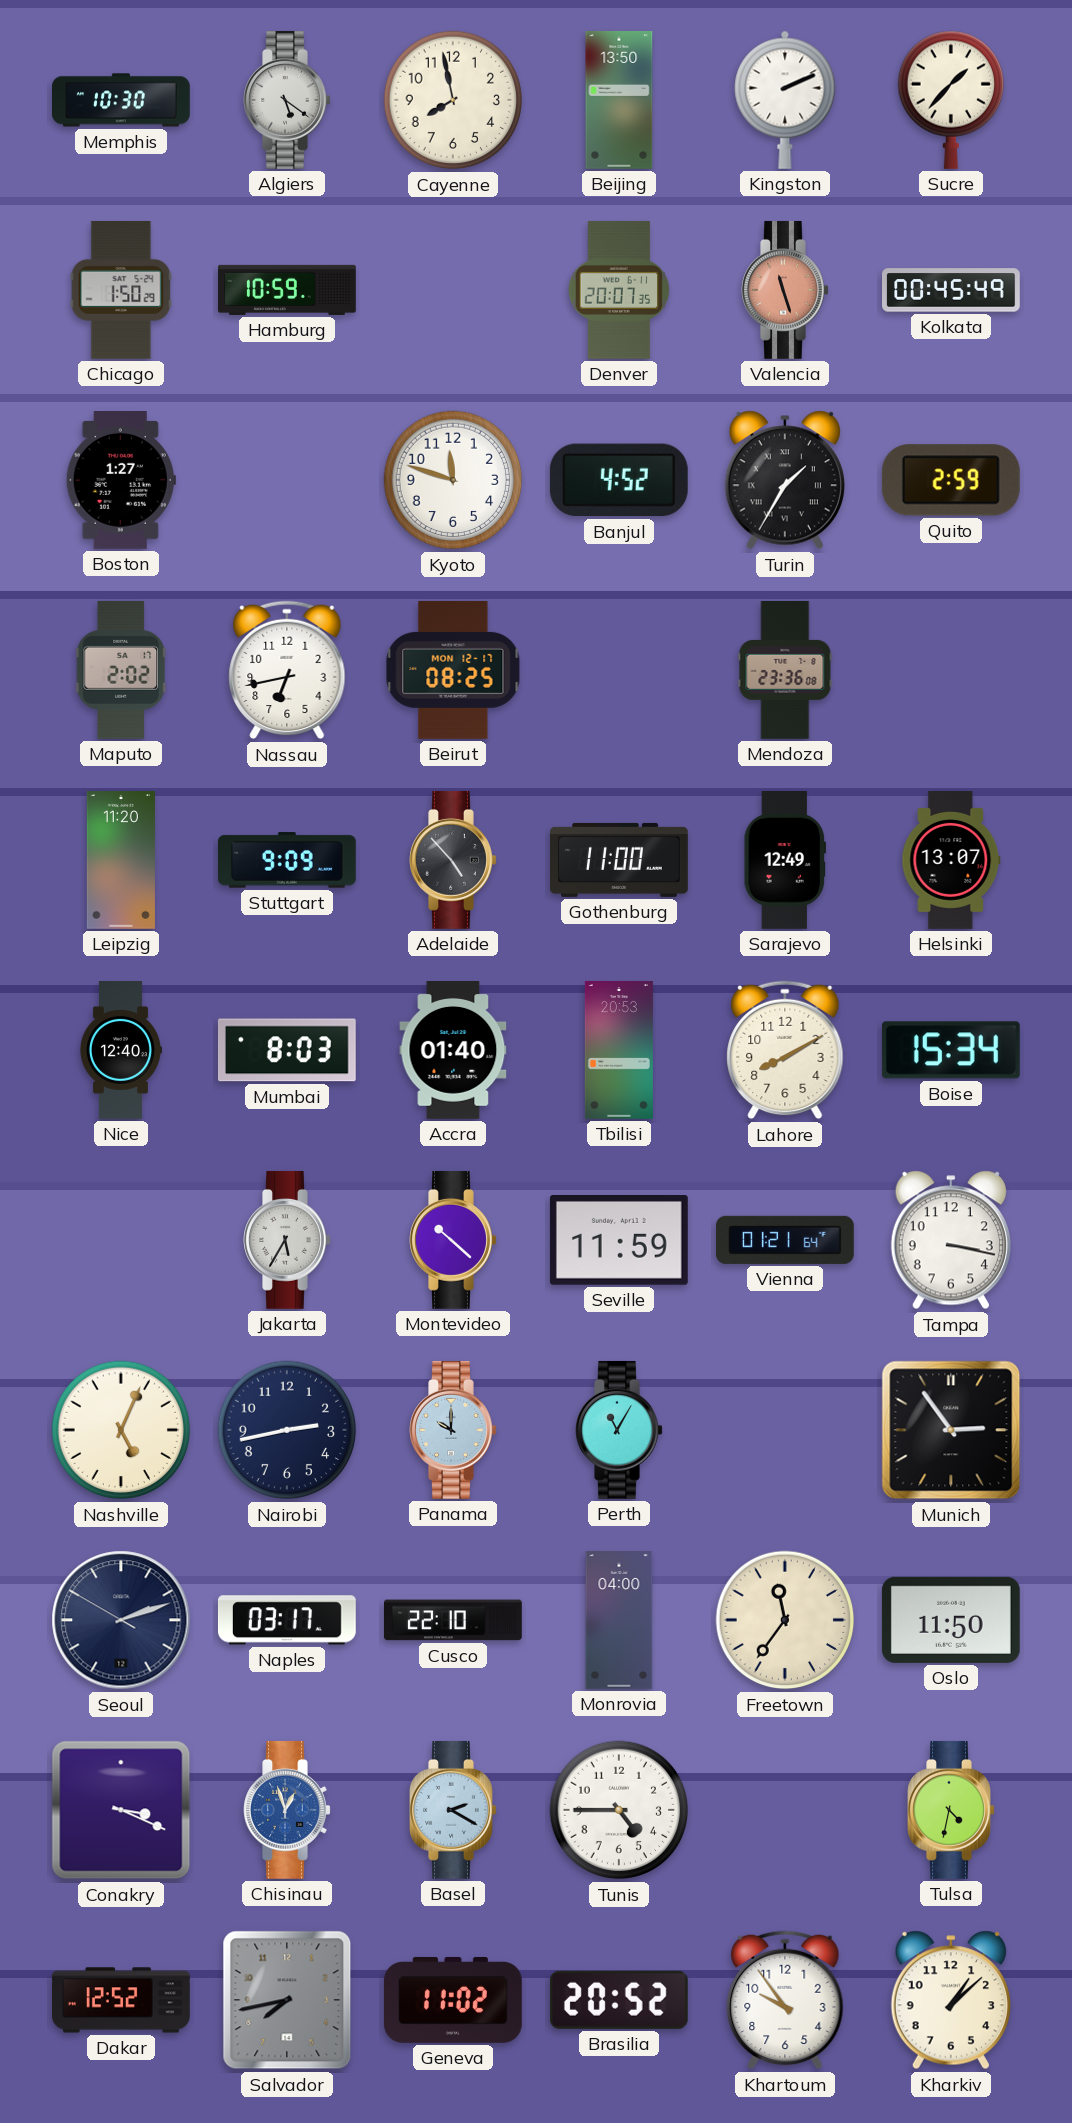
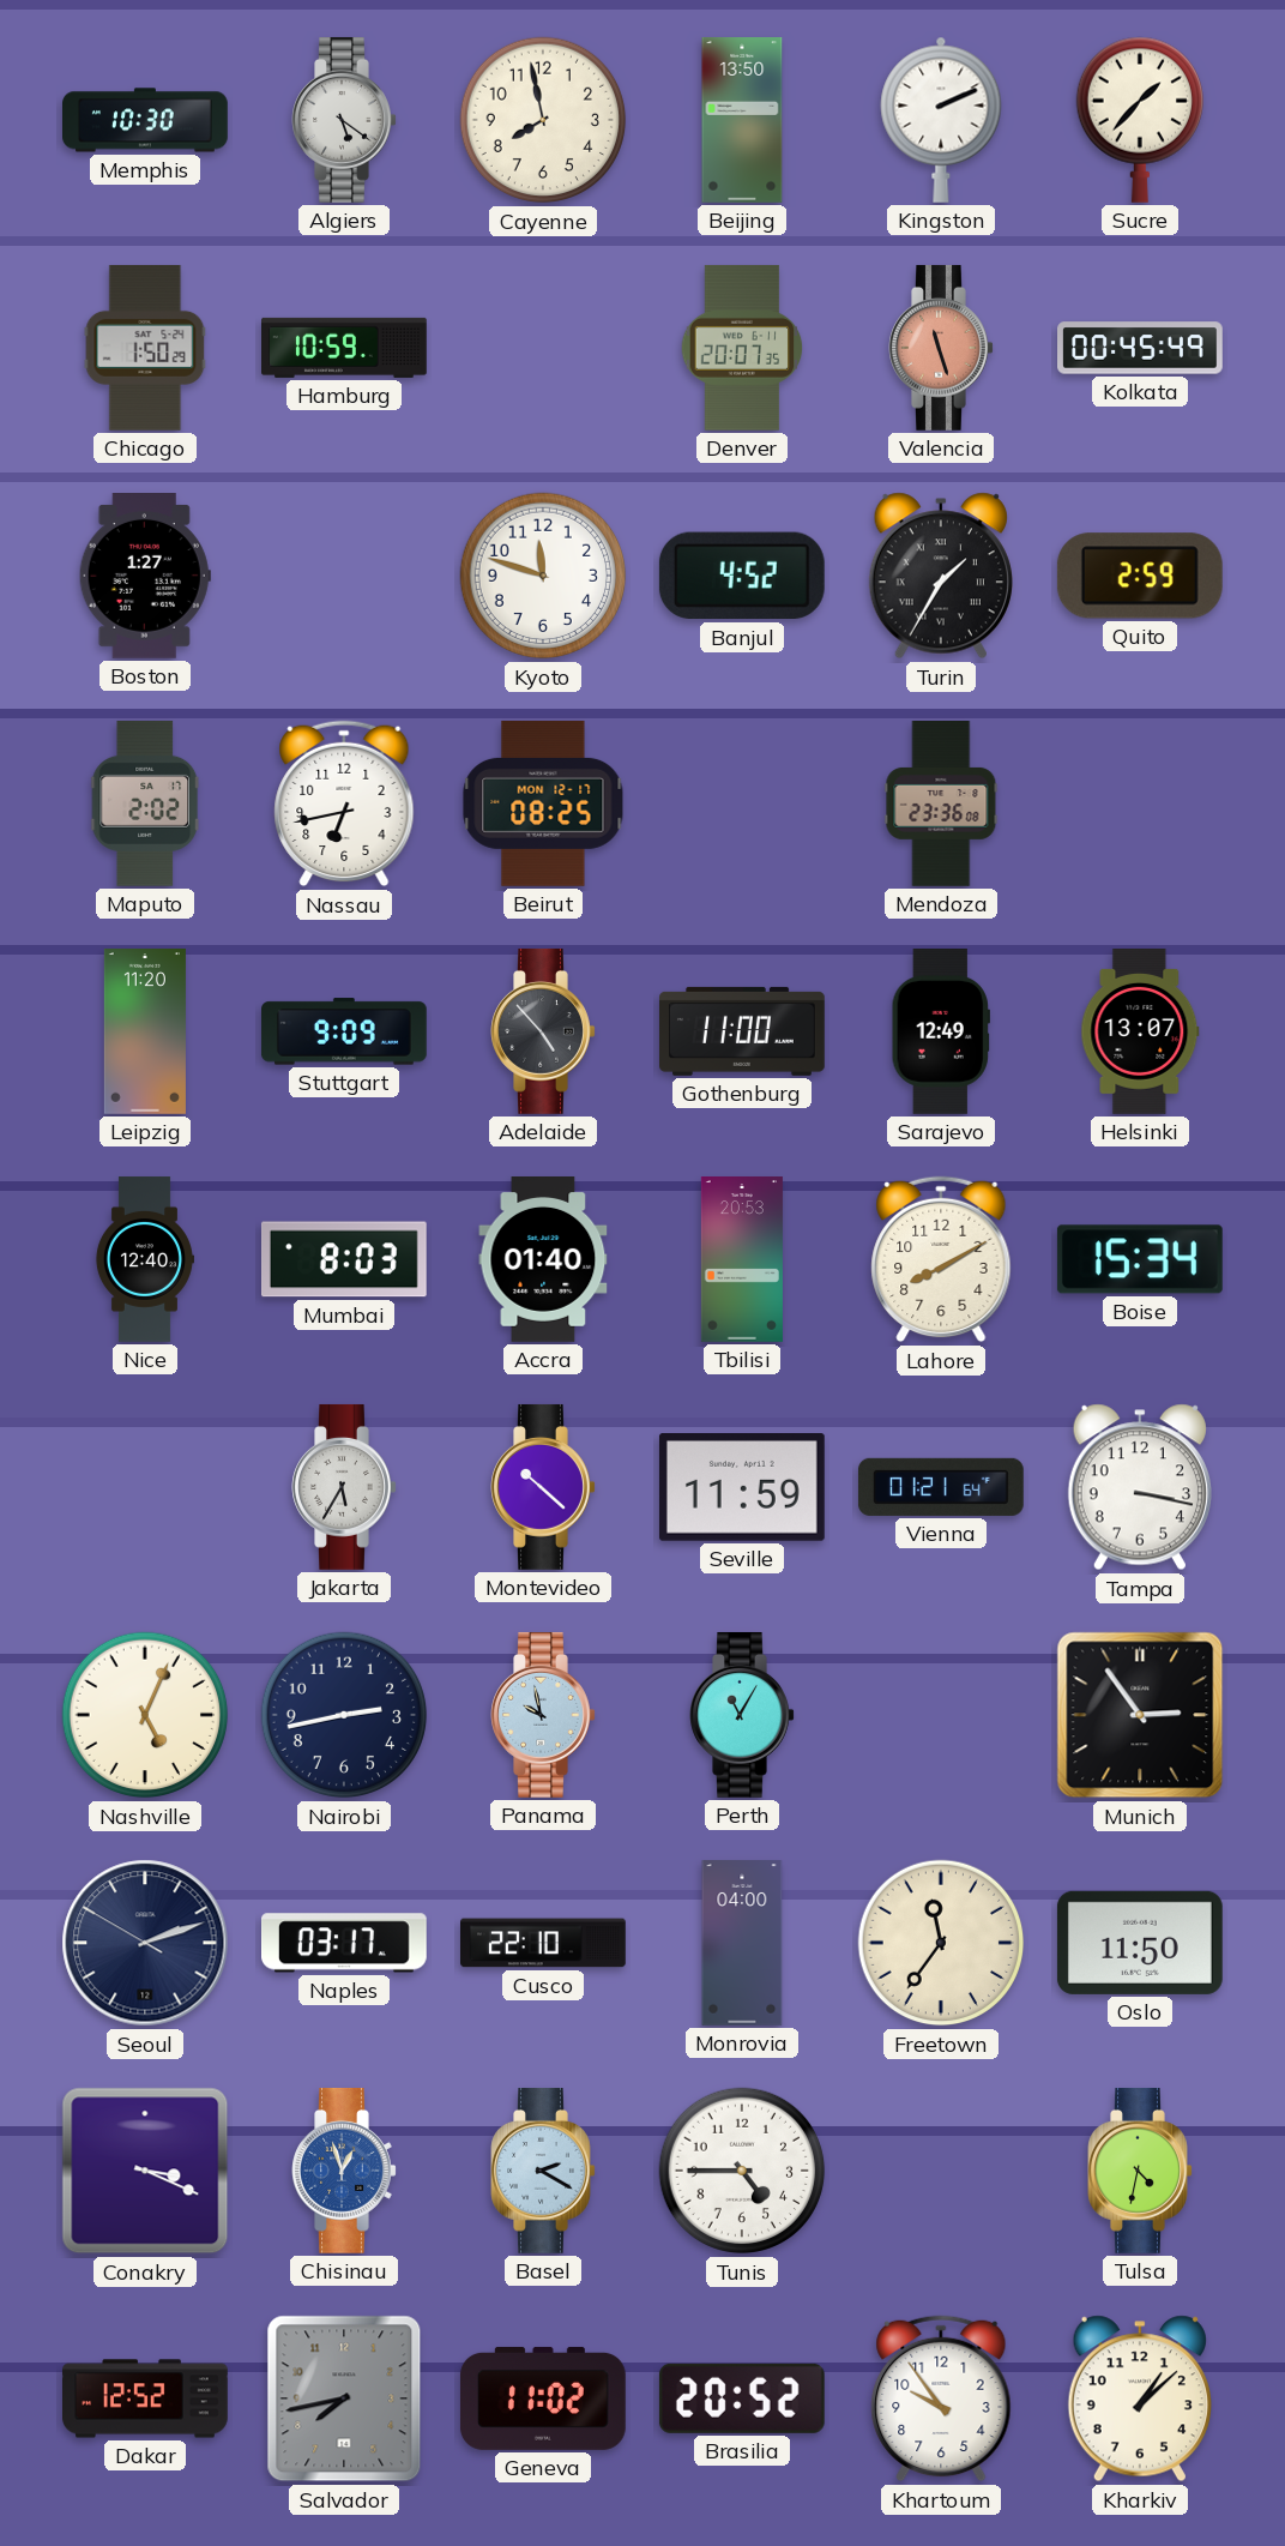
Panama: 10:00 -> 9:58
